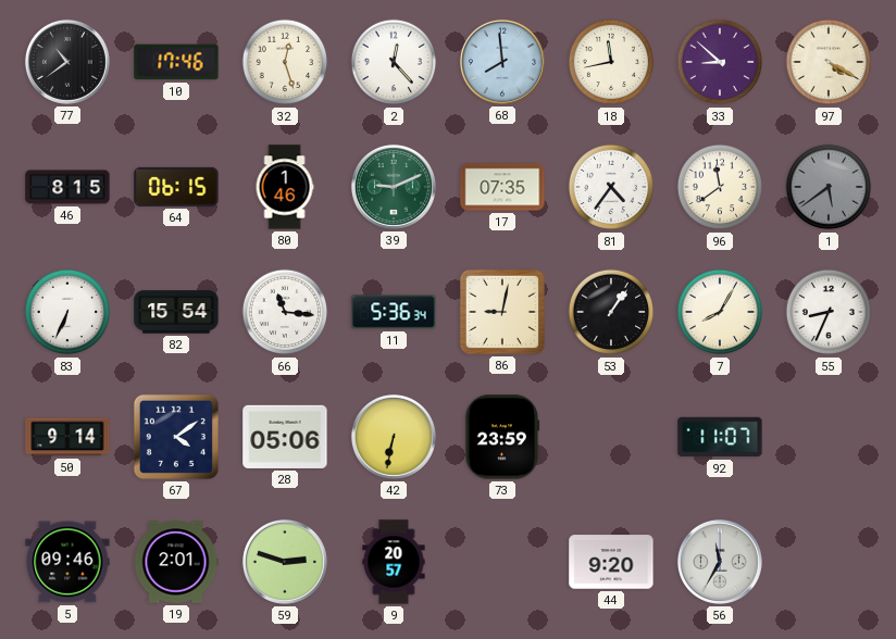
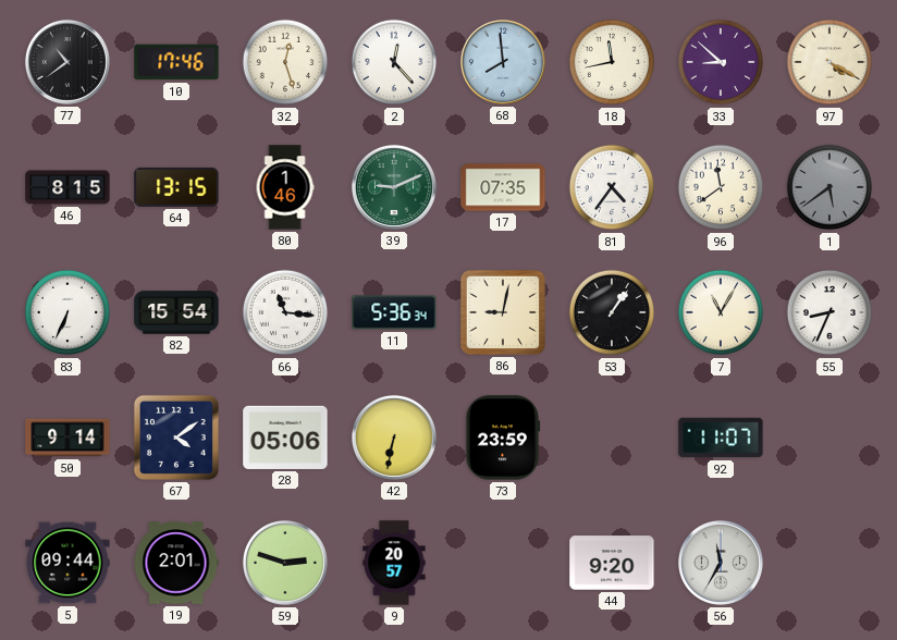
64: 06:15 -> 13:15
7: 8:05 -> 11:05
5: 09:46 -> 09:44
